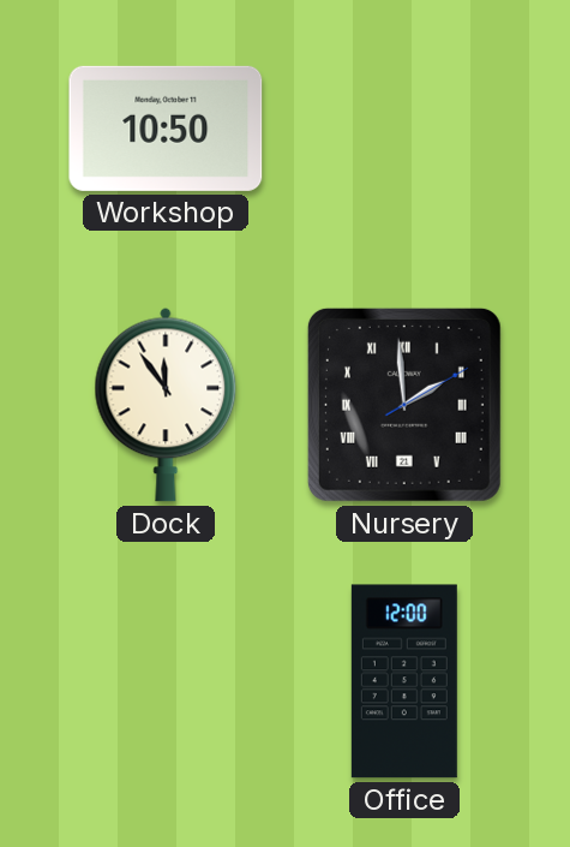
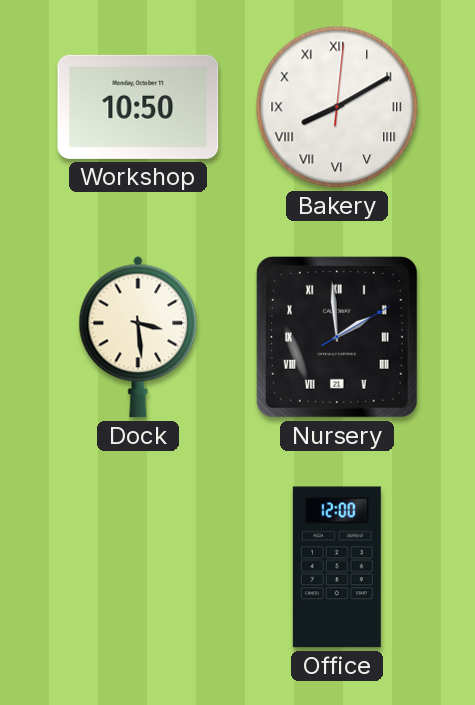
Bakery: none -> 8:10
Dock: 11:54 -> 3:29
